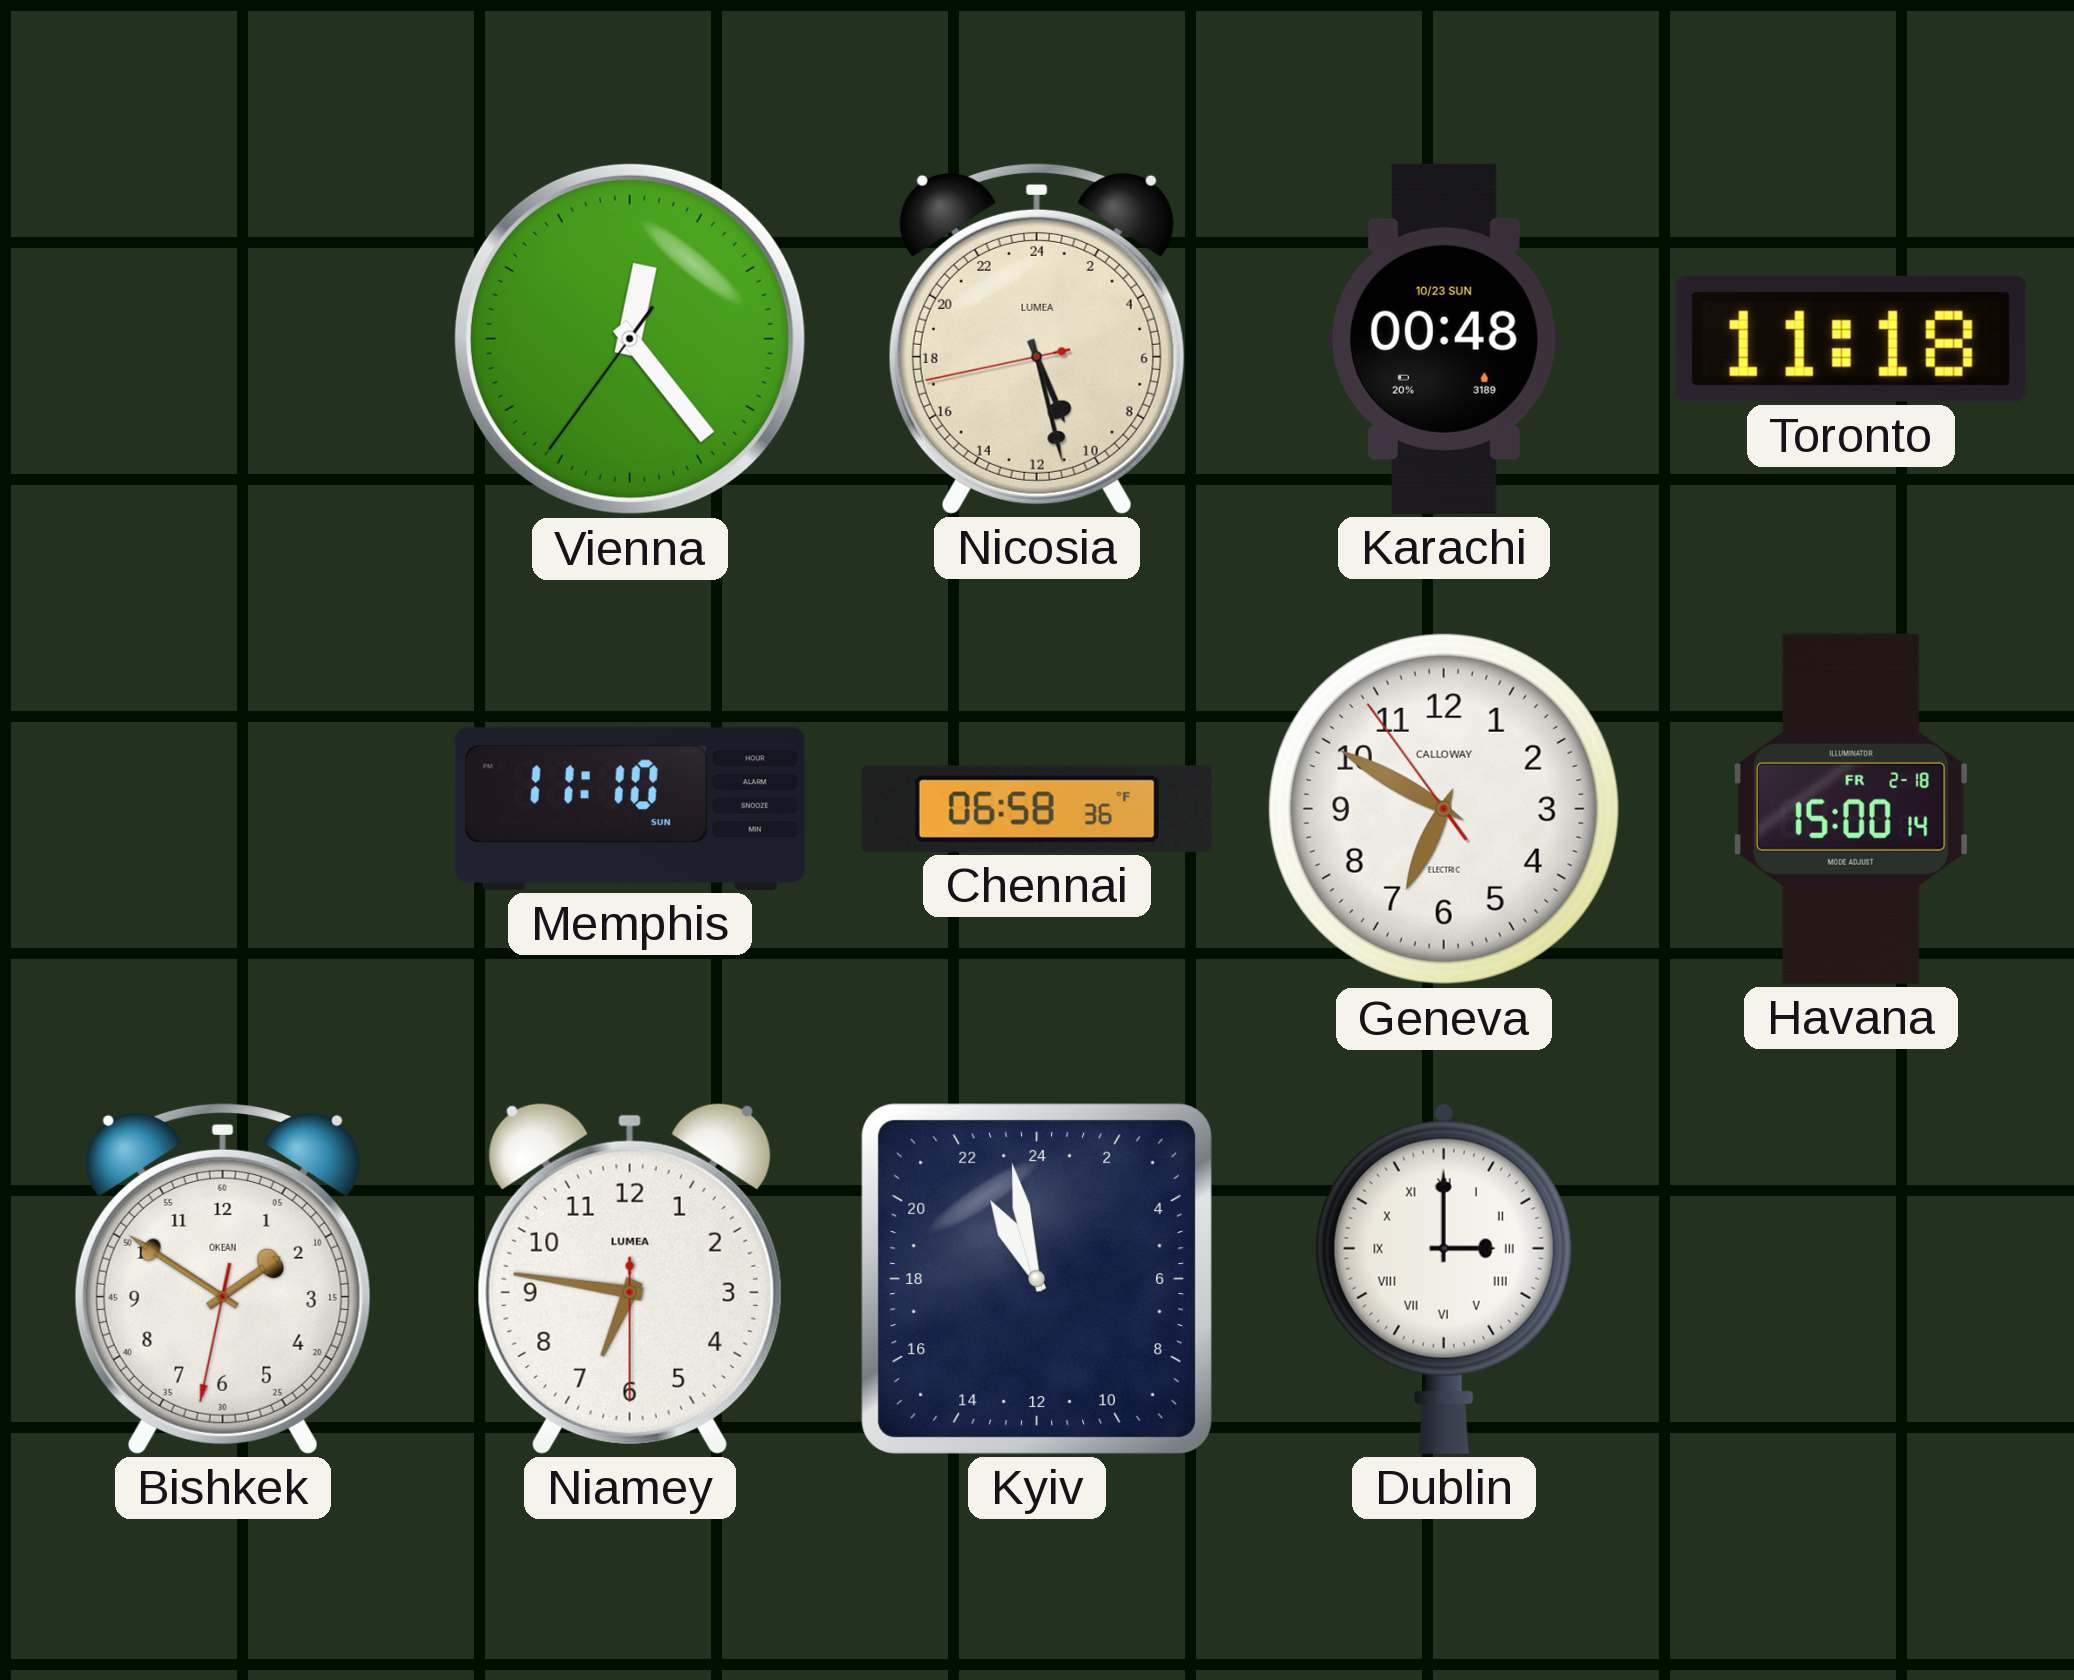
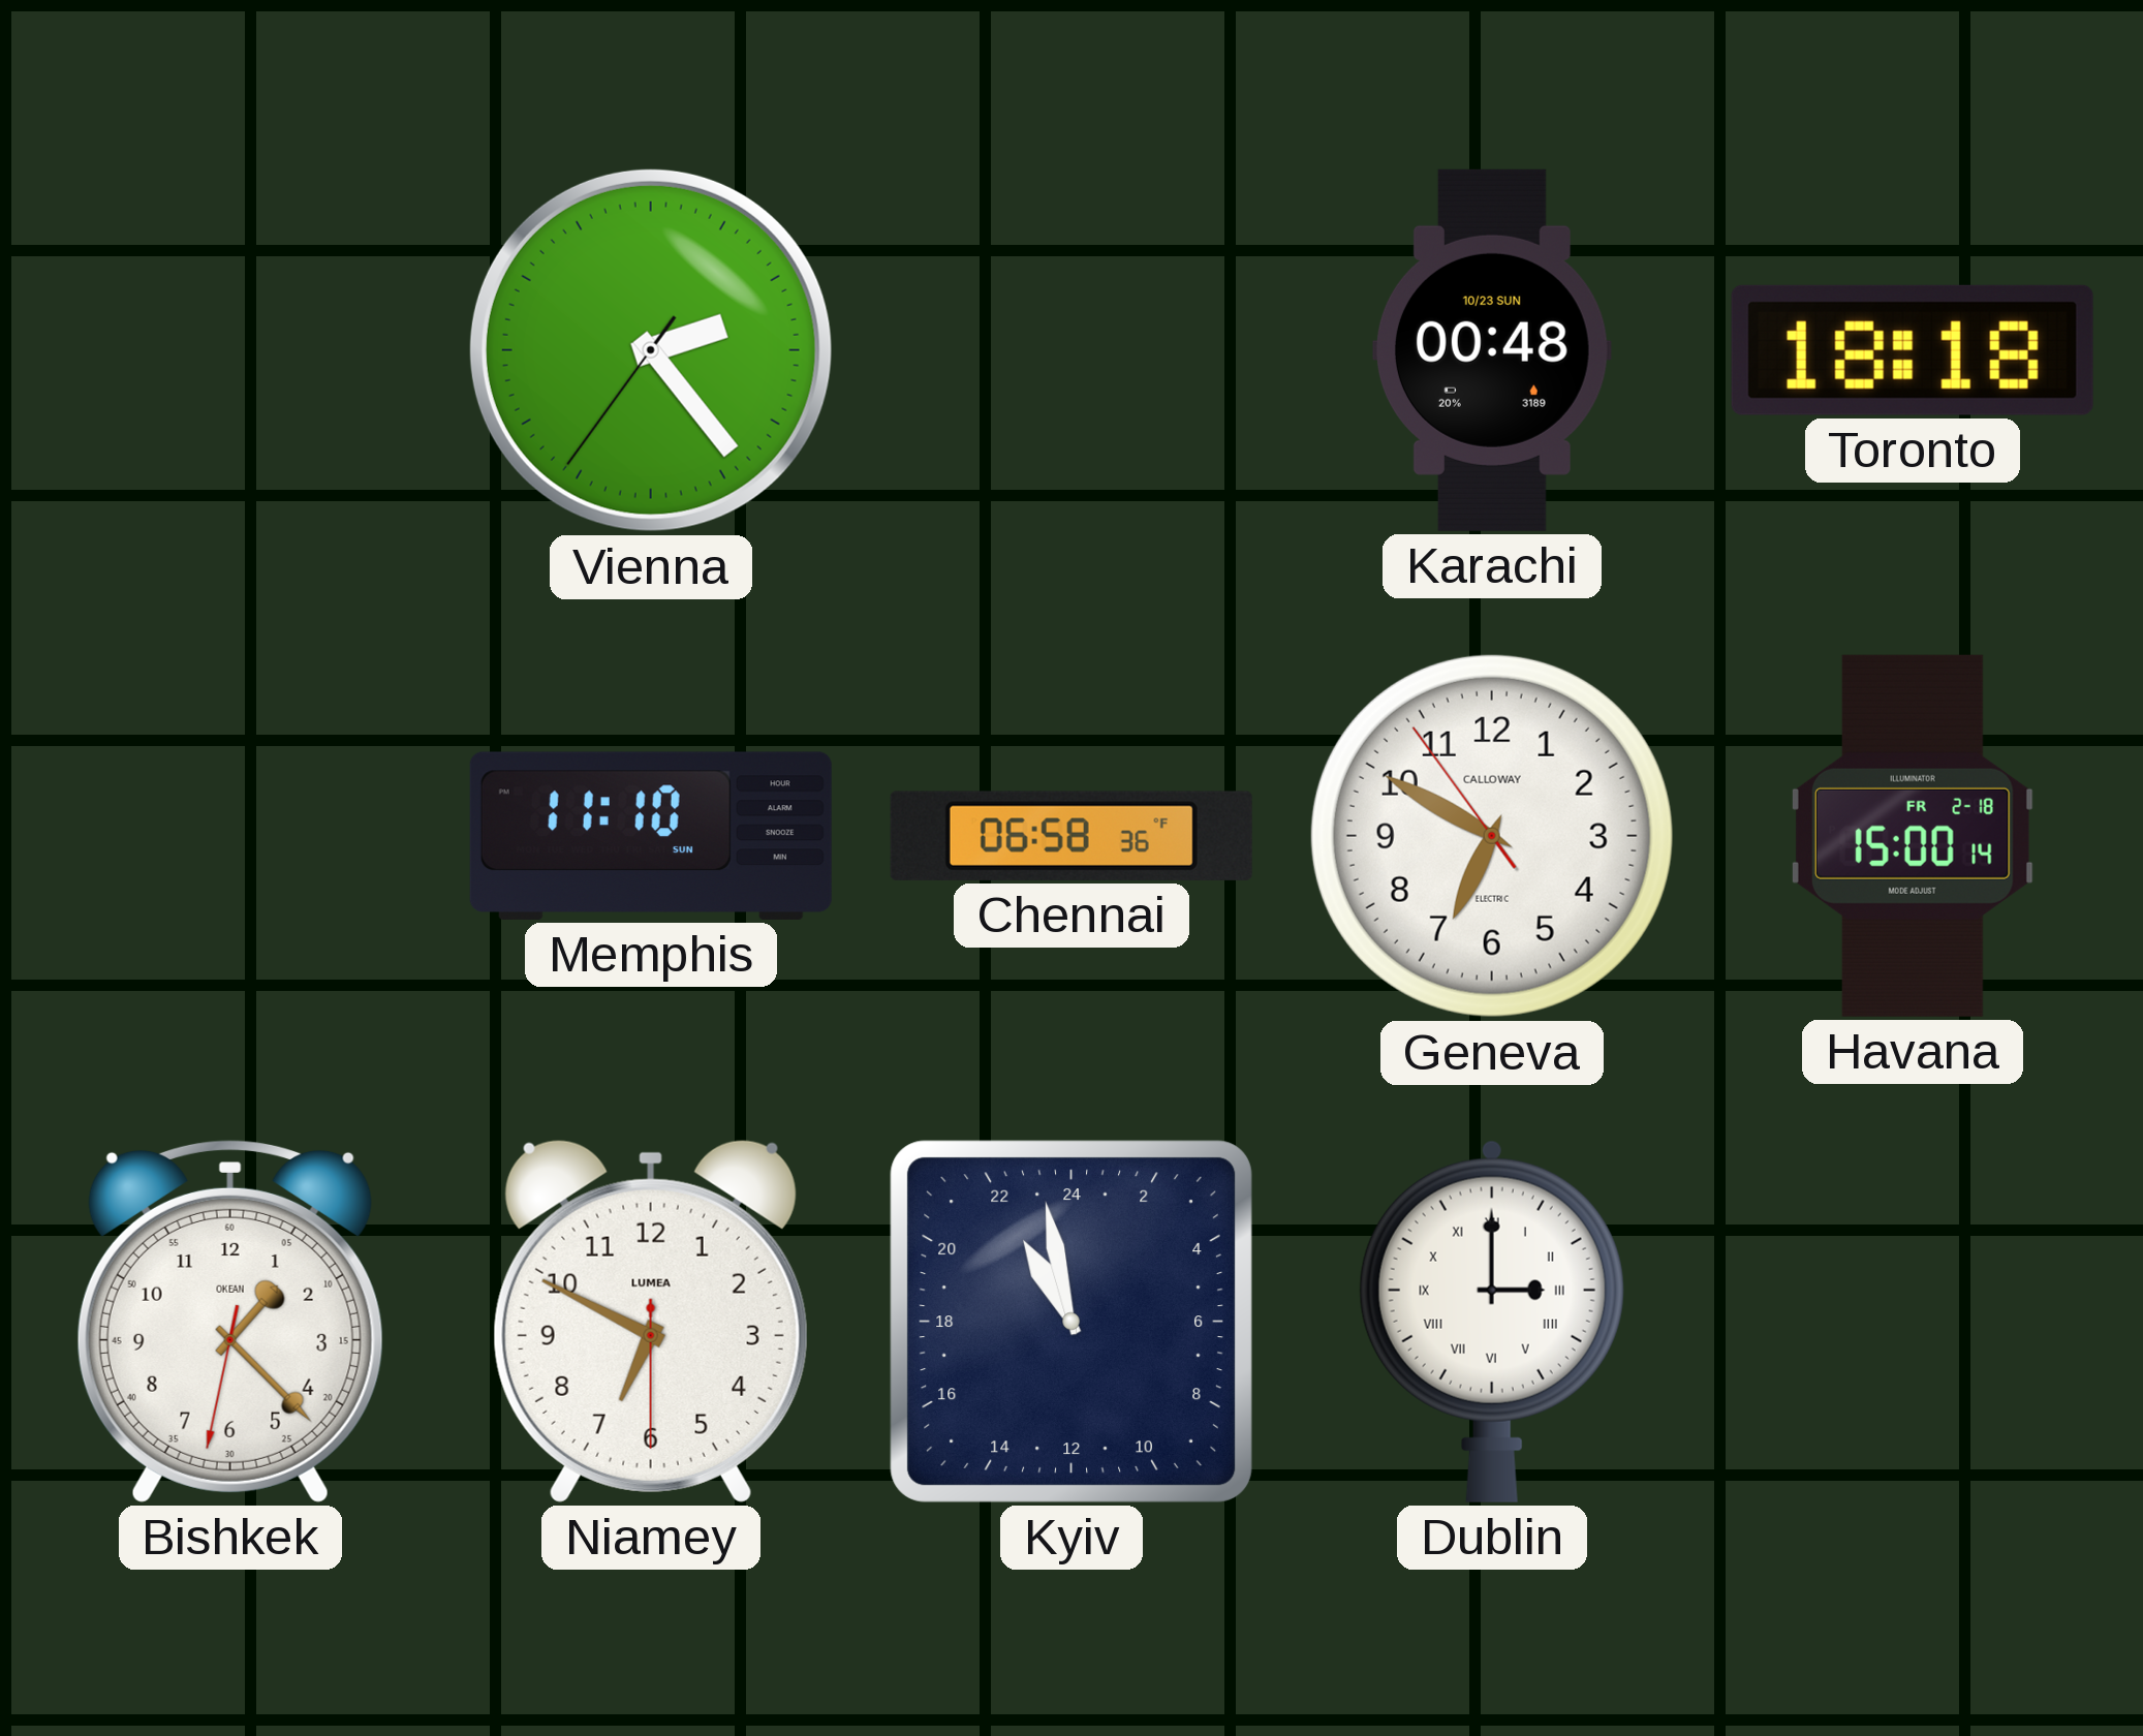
Vienna: 12:23 -> 2:23
Nicosia: 10:27 -> none
Toronto: 11:18 -> 18:18
Bishkek: 1:50 -> 1:22
Niamey: 6:46 -> 6:49
